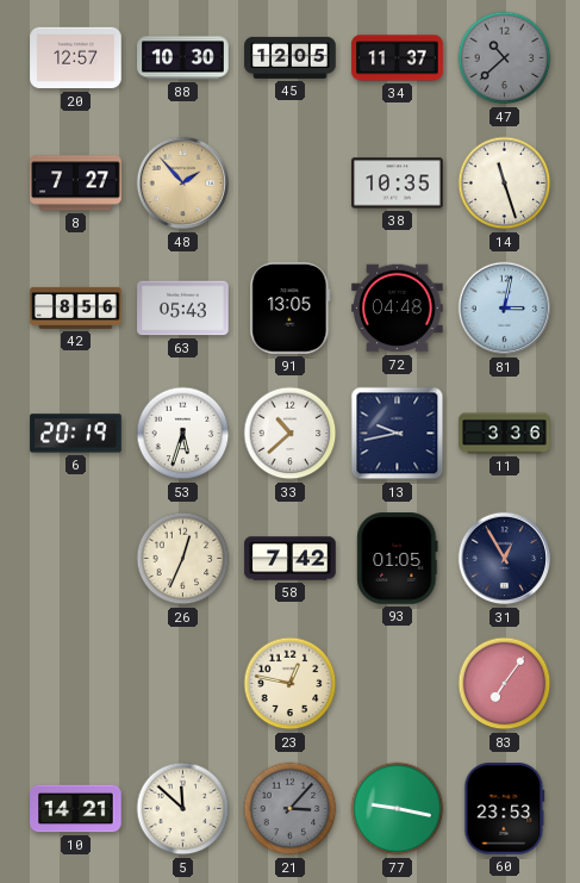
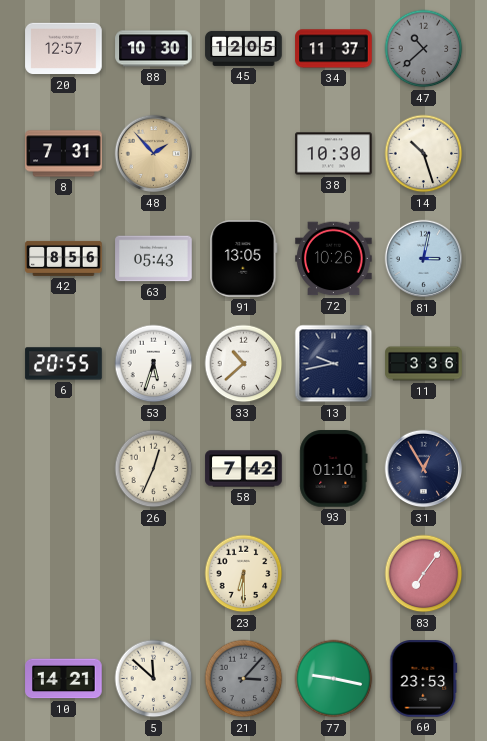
8: 7:27 -> 7:31
38: 10:35 -> 10:30
14: 11:27 -> 10:27
72: 04:48 -> 10:26
6: 20:19 -> 20:55
93: 01:05 -> 01:10
23: 12:47 -> 6:30
